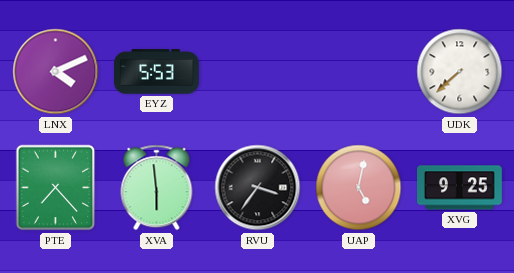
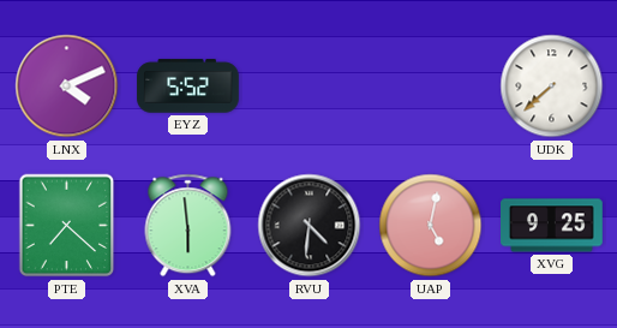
EYZ: 5:53 -> 5:52
PTE: 7:23 -> 7:22
RVU: 3:36 -> 4:31
